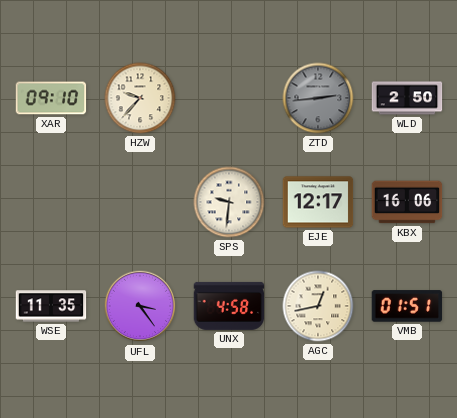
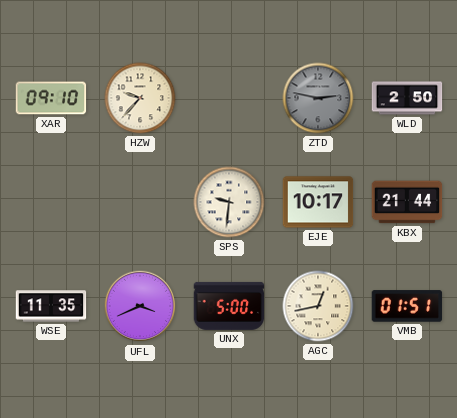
ZTD: 2:44 -> 2:47
EJE: 12:17 -> 10:17
KBX: 16:06 -> 21:44
UFL: 3:24 -> 3:41
UNX: 4:58 -> 5:00
